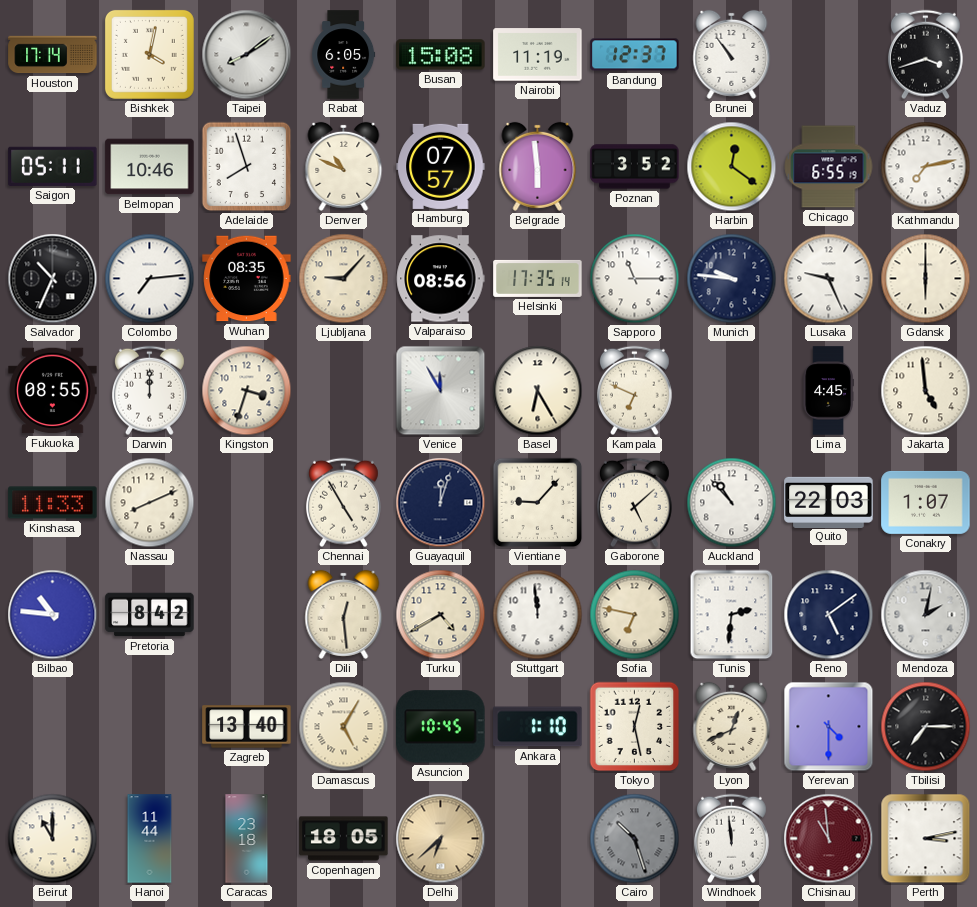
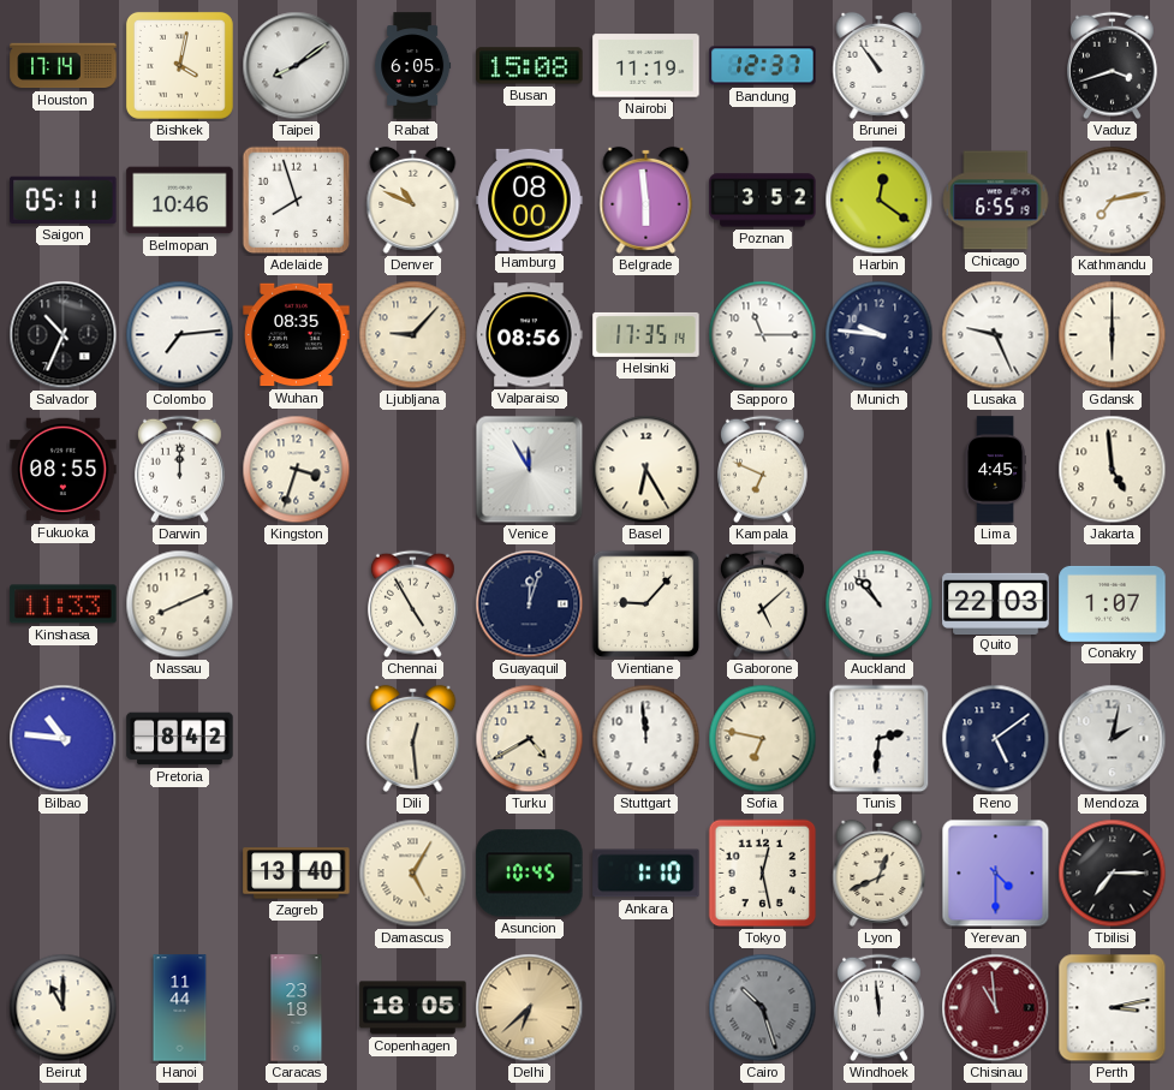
Hamburg: 07:57 -> 08:00
